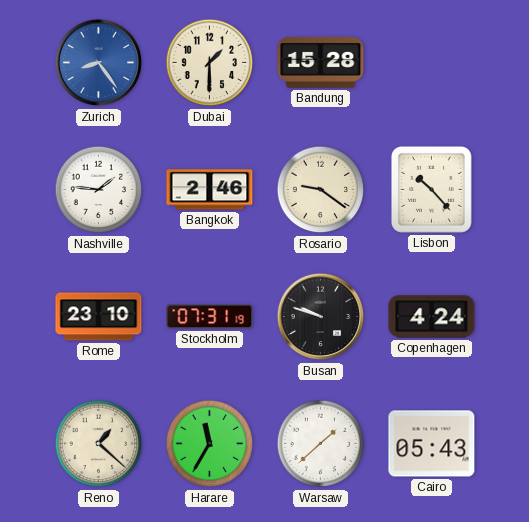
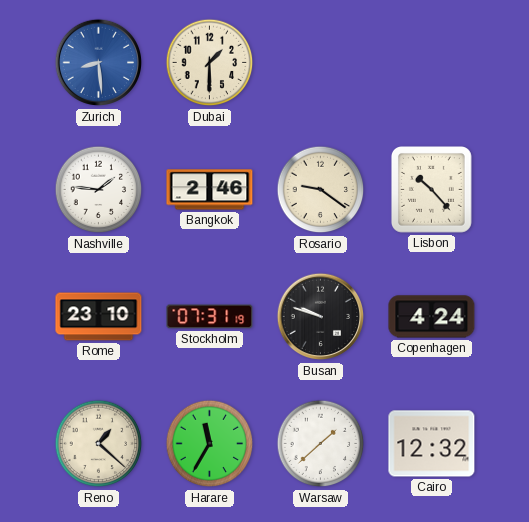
Zurich: 8:24 -> 8:29
Bandung: 15:28 -> none
Cairo: 05:43 -> 12:32
